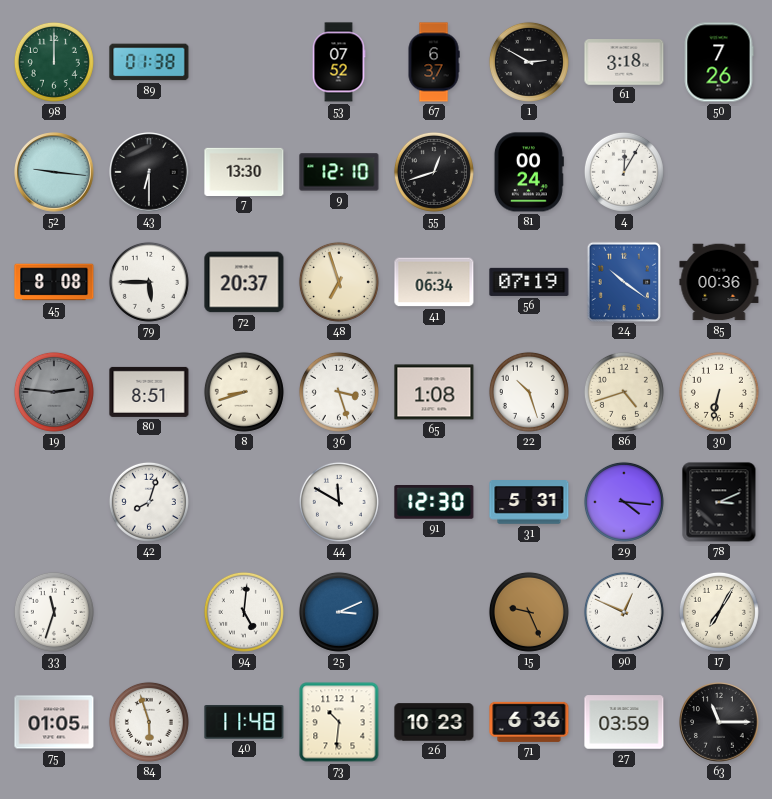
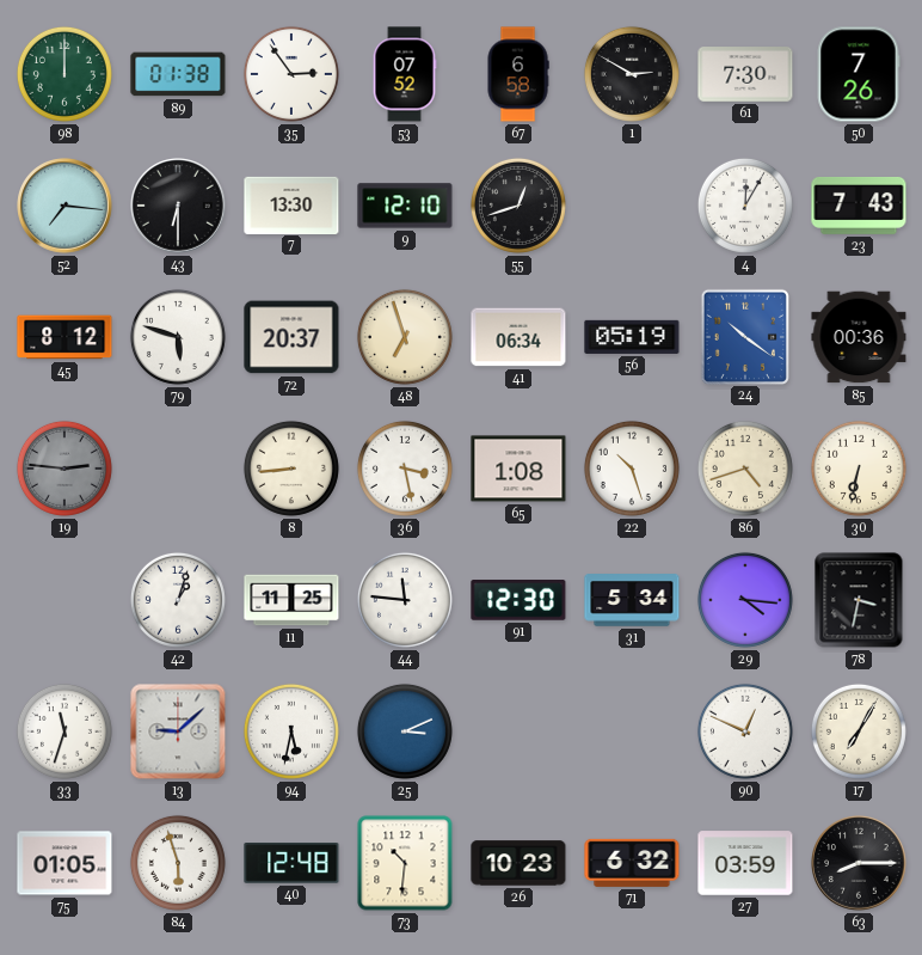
35: none -> 2:54
67: 6:37 -> 6:58
61: 3:18 -> 7:30
52: 9:16 -> 7:16
81: 00:24 -> none
23: none -> 7:43
45: 8:08 -> 8:12
79: 5:45 -> 5:48
56: 07:19 -> 05:19
80: 8:51 -> none
8: 8:42 -> 8:44
36: 3:27 -> 3:28
42: 8:03 -> 1:03
11: none -> 11:25
44: 11:50 -> 11:46
31: 5:31 -> 5:34
78: 3:11 -> 3:32
13: none -> 9:08
94: 5:01 -> 5:32
15: 9:26 -> none
40: 11:48 -> 12:48
71: 6:36 -> 6:32
63: 11:15 -> 8:15
